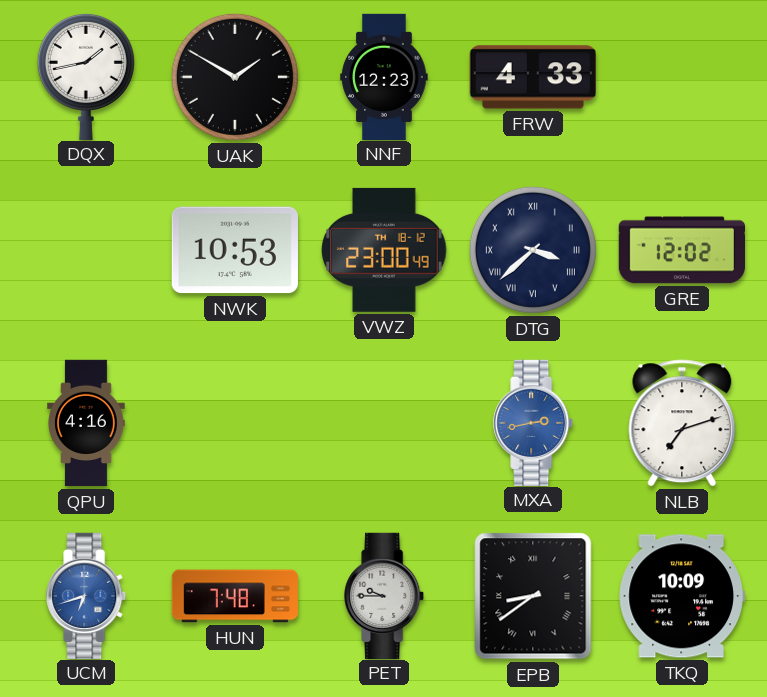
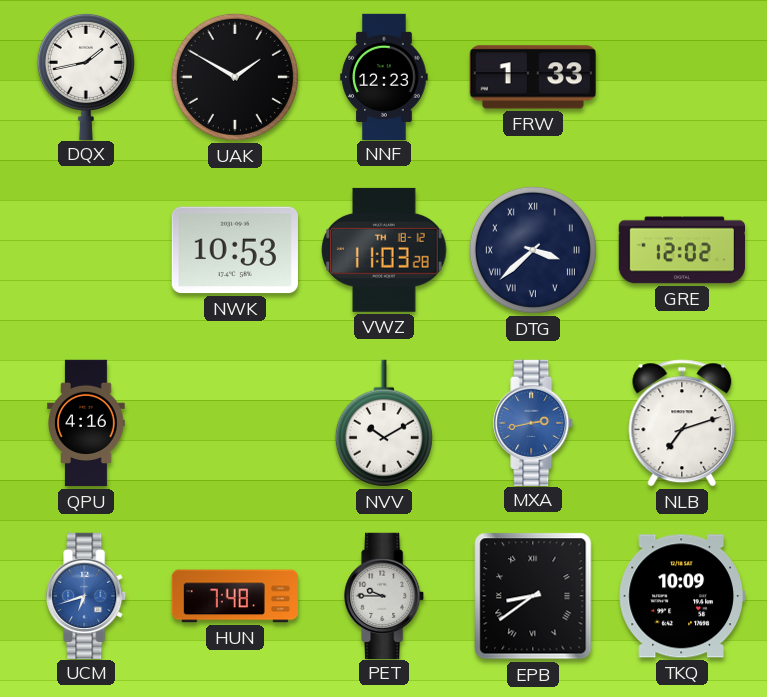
FRW: 4:33 -> 1:33
VWZ: 23:00 -> 11:03
NVV: none -> 10:10
